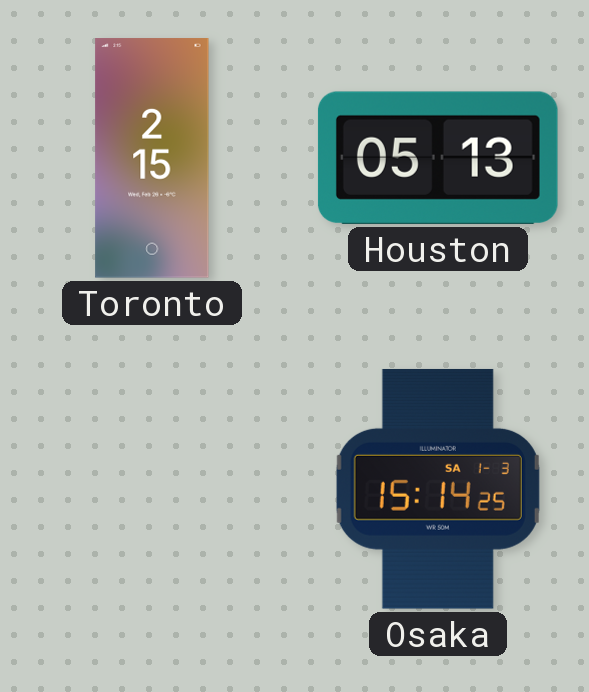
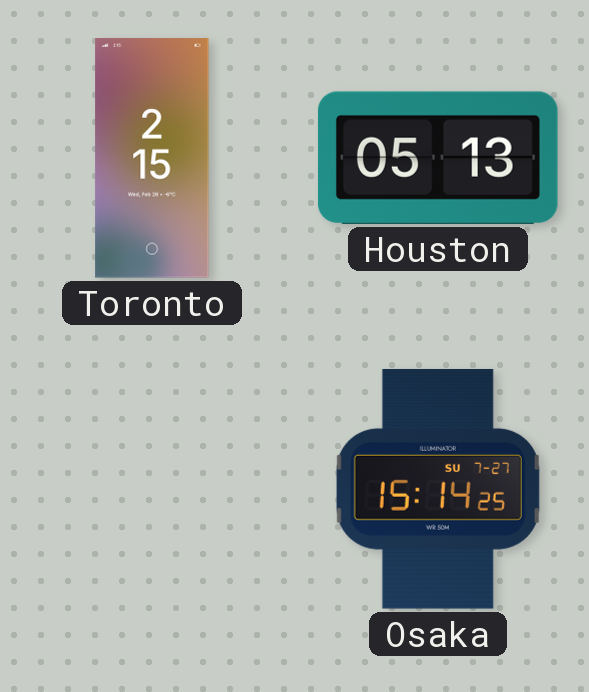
Osaka date: SA 1-3 -> SU 7-27
